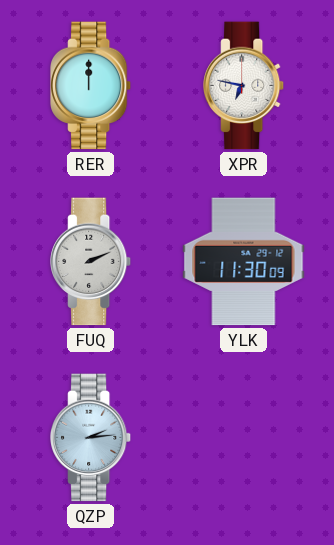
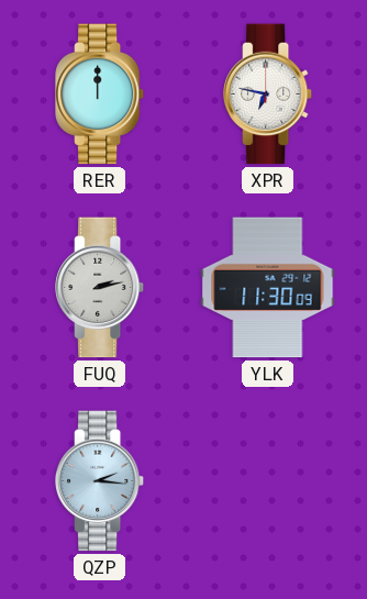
FUQ: 2:11 -> 2:13
QZP: 2:14 -> 2:16
